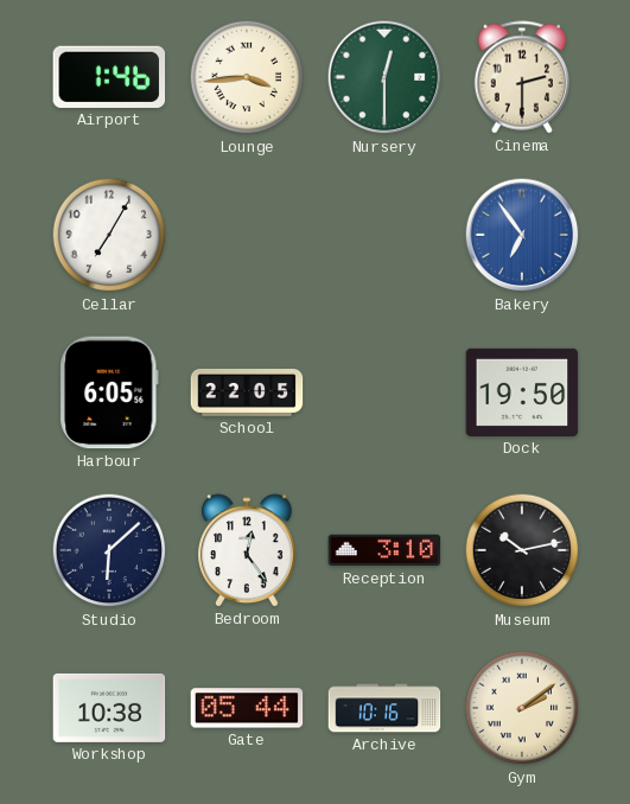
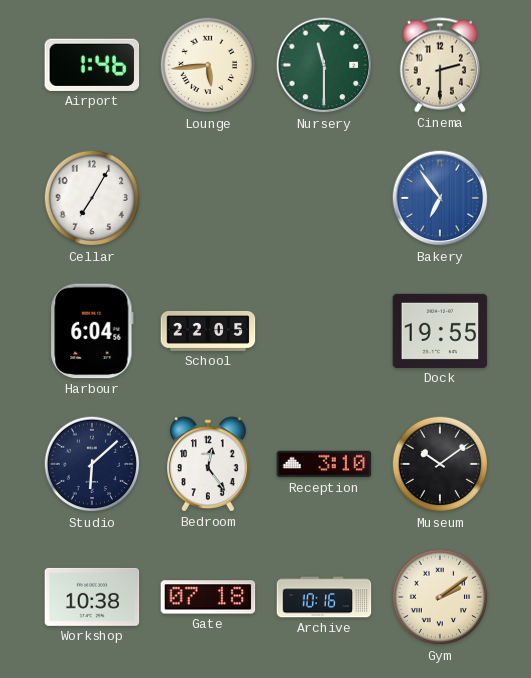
Lounge: 3:44 -> 5:44
Nursery: 12:30 -> 11:30
Harbour: 6:05 -> 6:04
Dock: 19:50 -> 19:55
Museum: 10:13 -> 10:09
Gate: 05:44 -> 07:18
